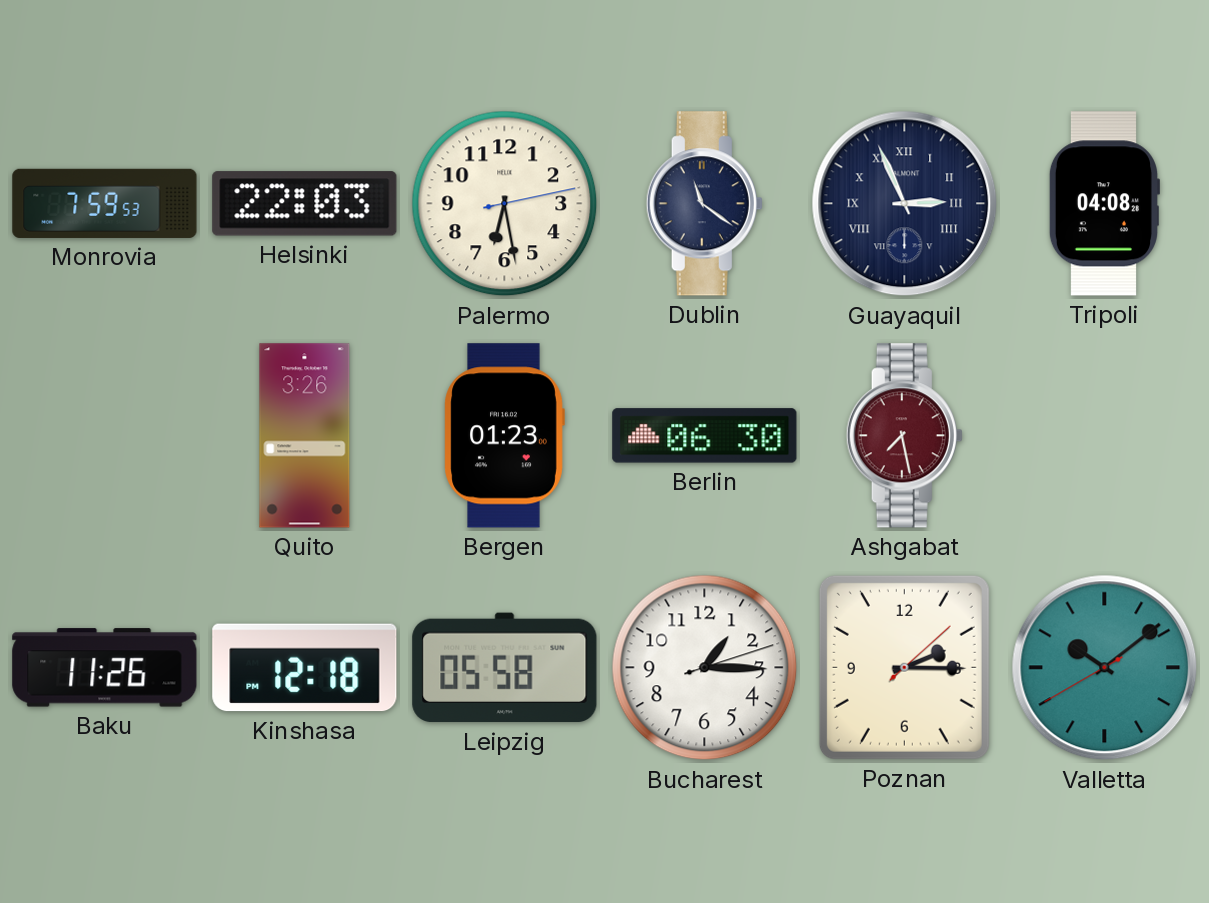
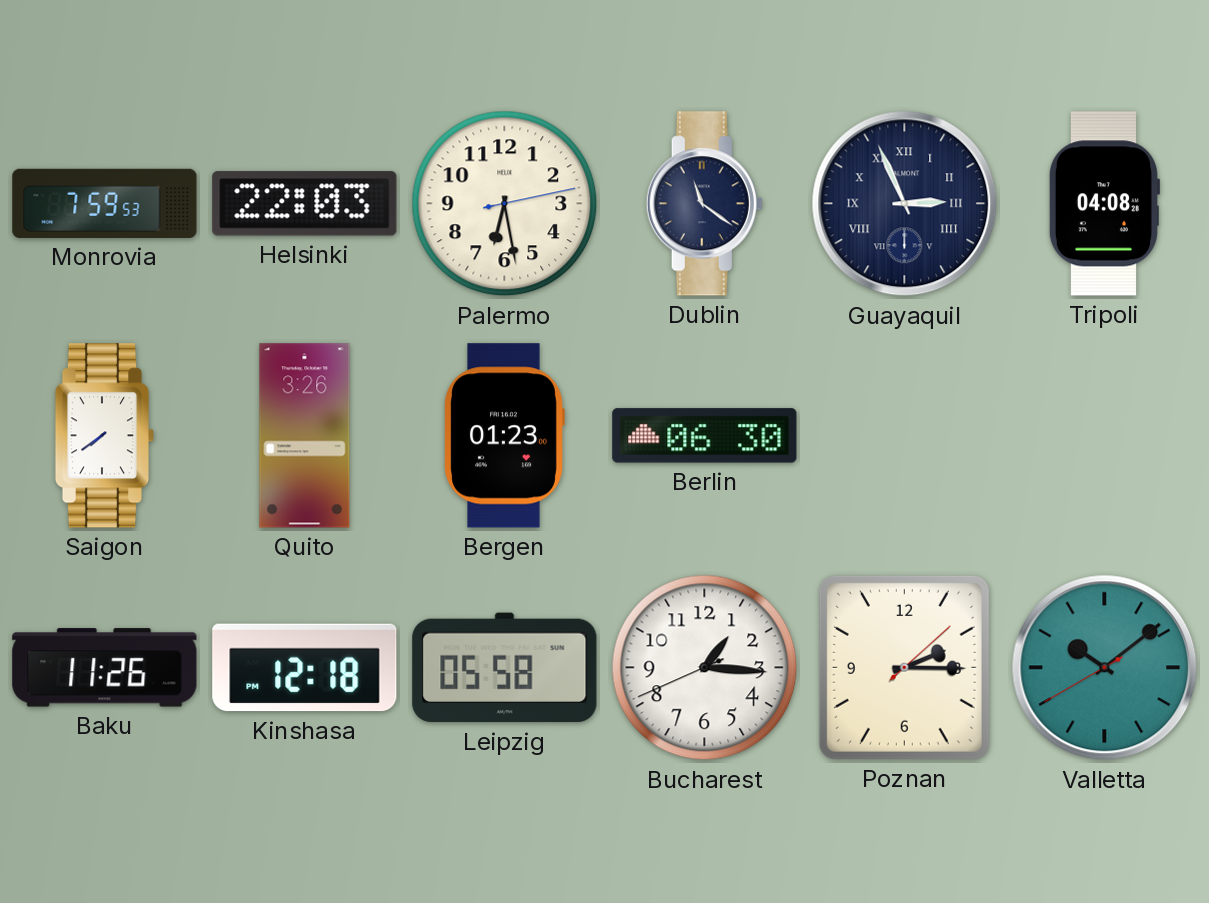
Saigon: none -> 7:39
Ashgabat: 7:28 -> none
Bucharest: 1:15:12 -> 1:15:41
